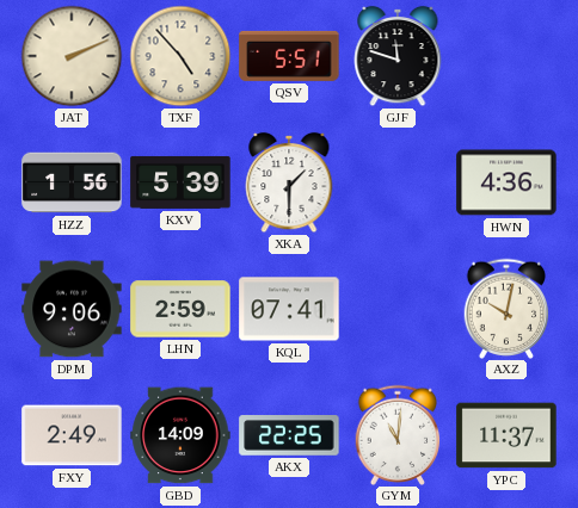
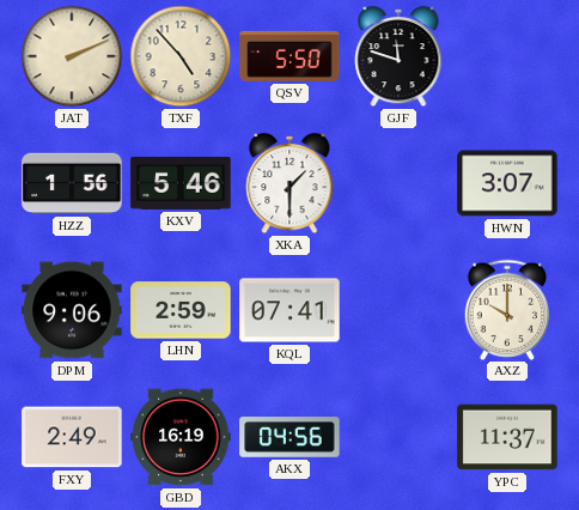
QSV: 5:51 -> 5:50
KXV: 5:39 -> 5:46
HWN: 4:36 -> 3:07
AXZ: 10:02 -> 10:00
GBD: 14:09 -> 16:19
AKX: 22:25 -> 04:56
GYM: 11:01 -> none
